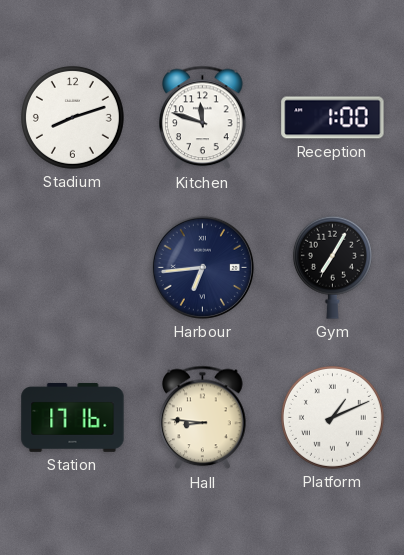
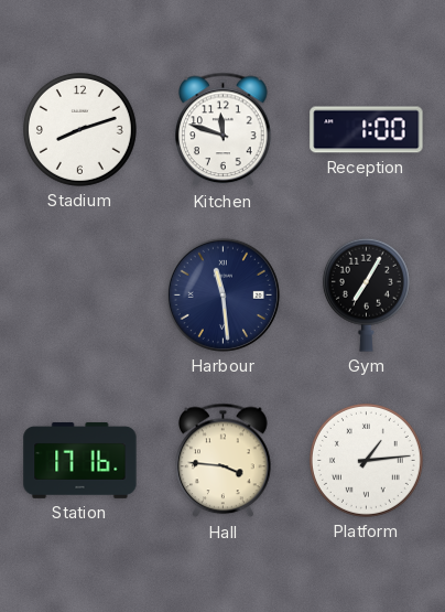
Harbour: 6:44 -> 11:29
Hall: 8:46 -> 3:46
Platform: 1:11 -> 1:14
